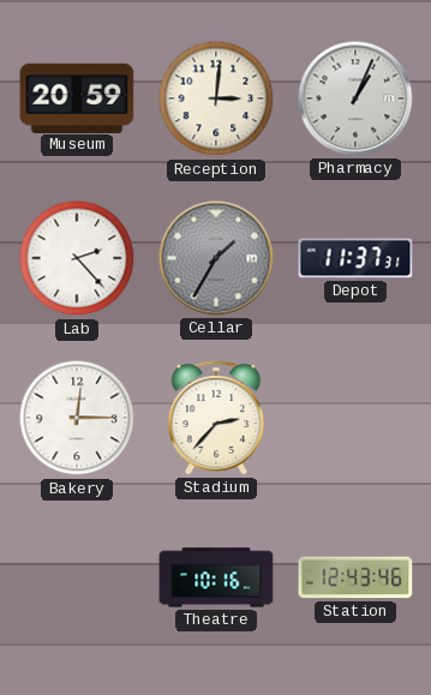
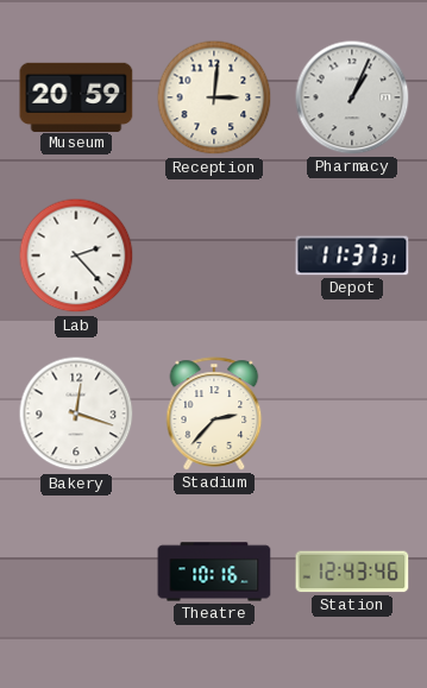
Cellar: 1:35 -> none
Bakery: 12:15 -> 12:18
